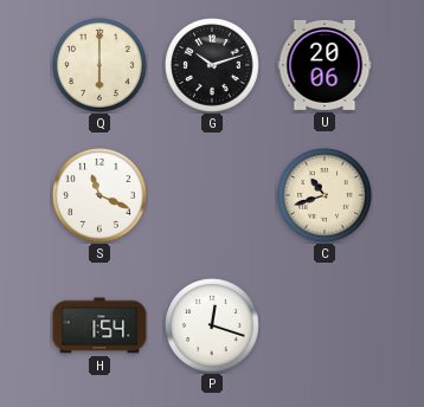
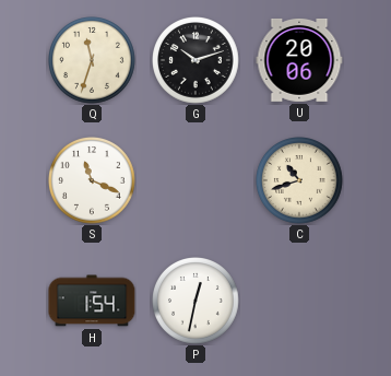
Q: 6:00 -> 11:33
P: 12:18 -> 12:32
